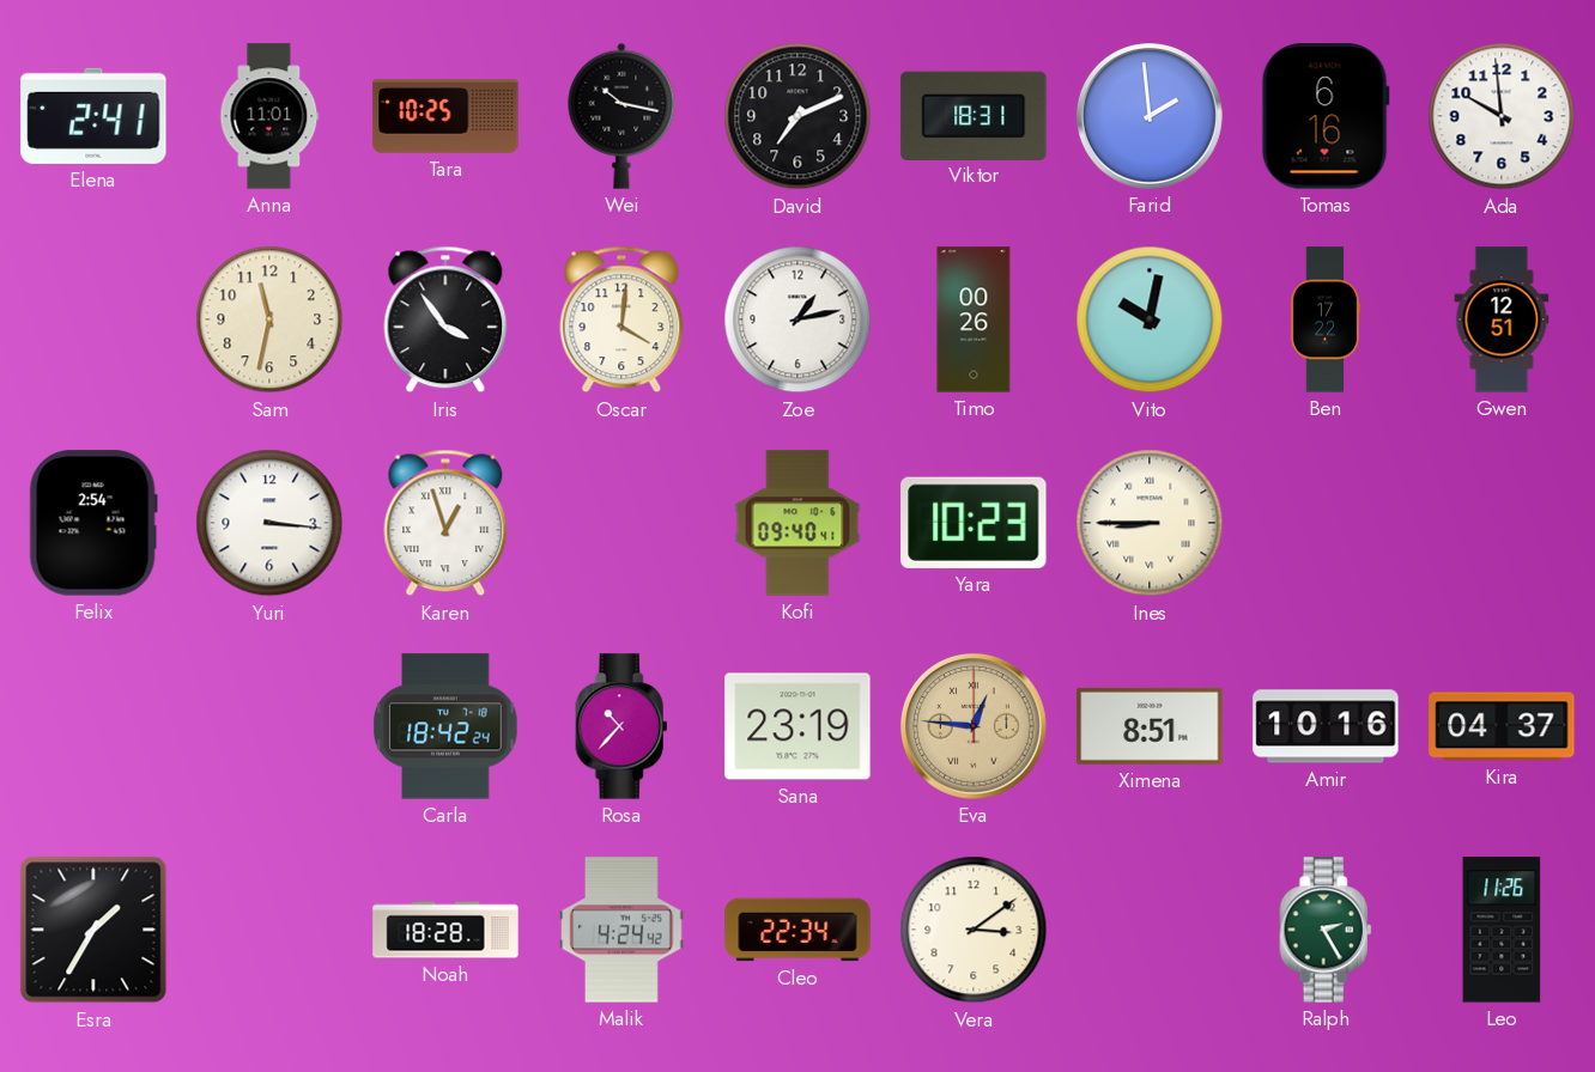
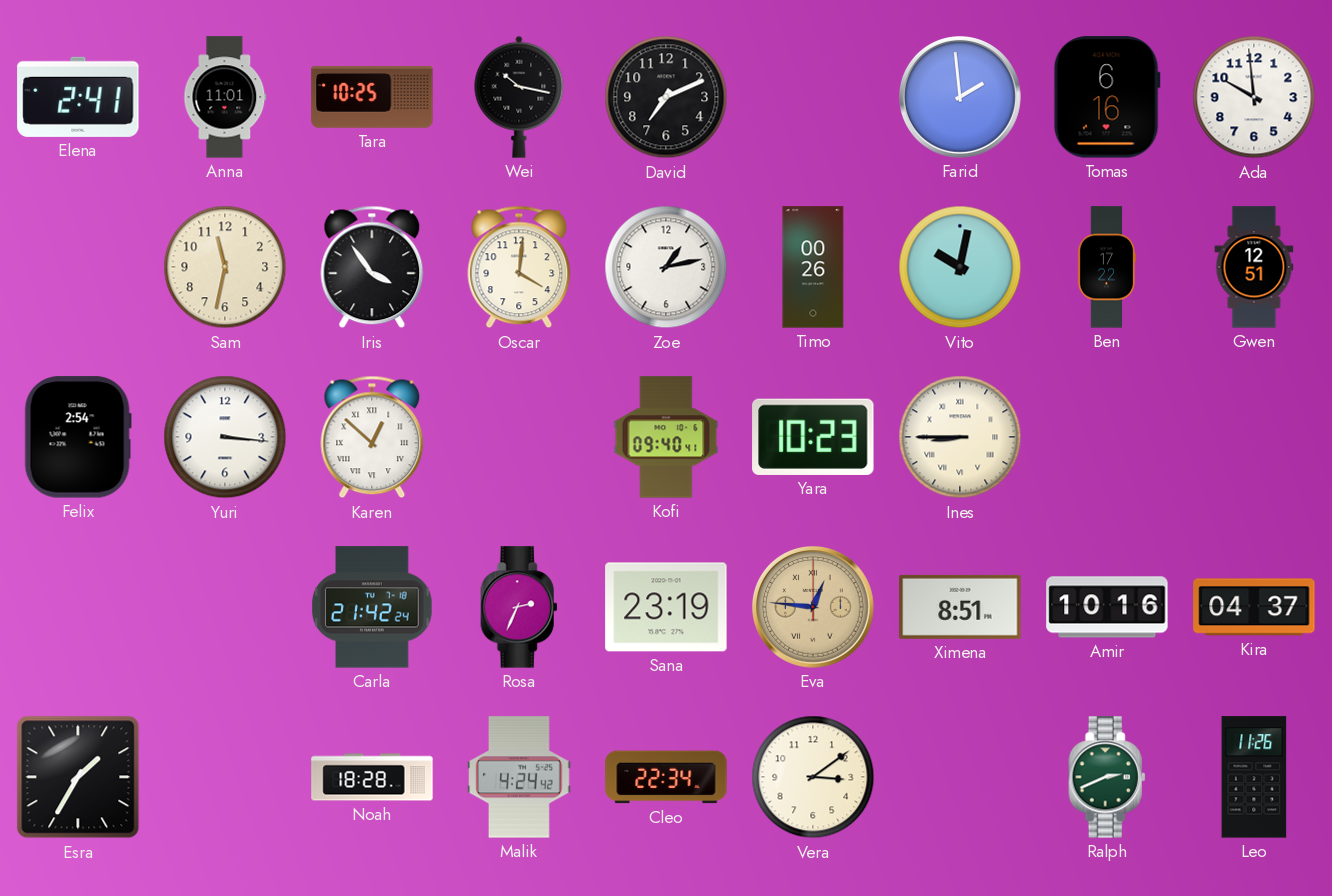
Viktor: 18:31 -> none
Karen: 12:57 -> 12:52
Carla: 18:42 -> 21:42
Rosa: 10:37 -> 2:34
Ralph: 2:25 -> 2:41
